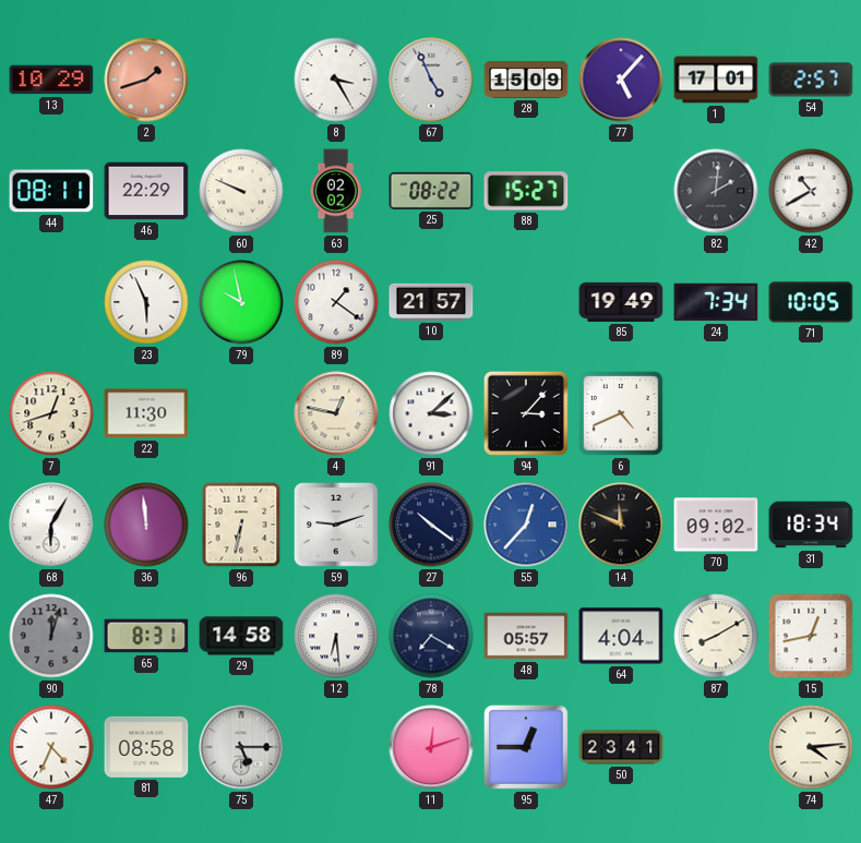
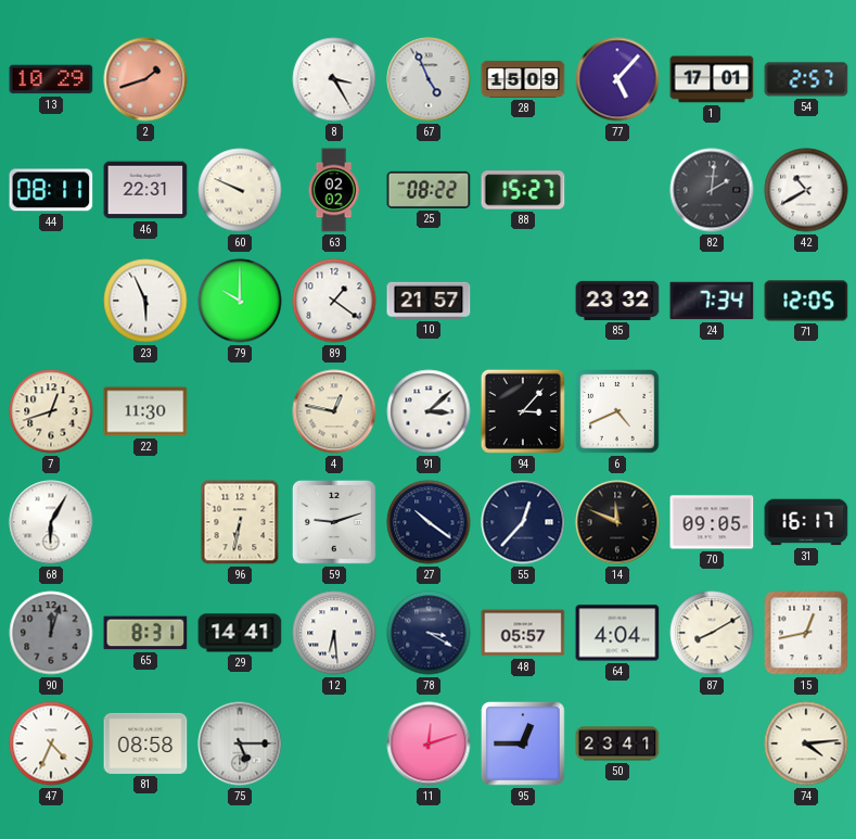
46: 22:29 -> 22:31
79: 9:58 -> 10:00
85: 19:49 -> 23:32
71: 10:05 -> 12:05
36: 11:59 -> none
55 dial: blue -> navy
70: 09:02 -> 09:05
31: 18:34 -> 16:17
29: 14:58 -> 14:41
78: 7:20 -> 3:20
